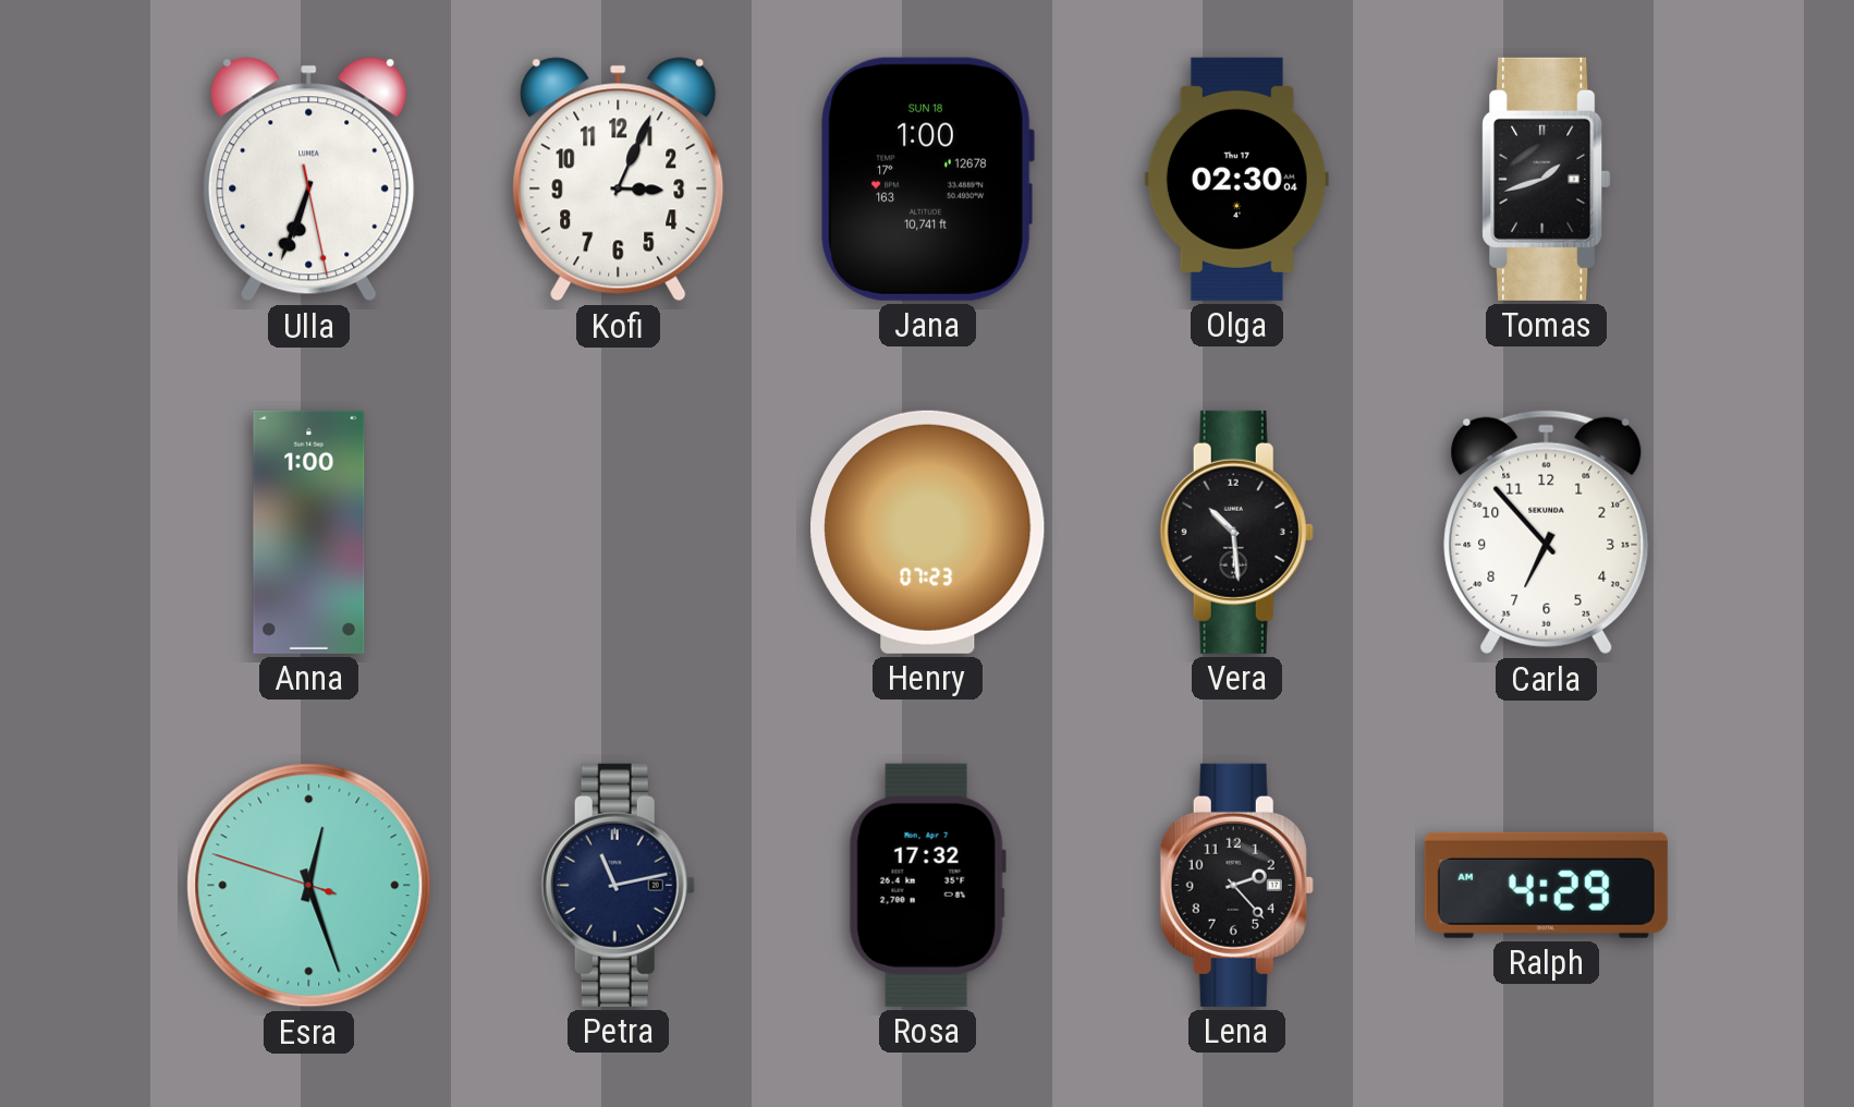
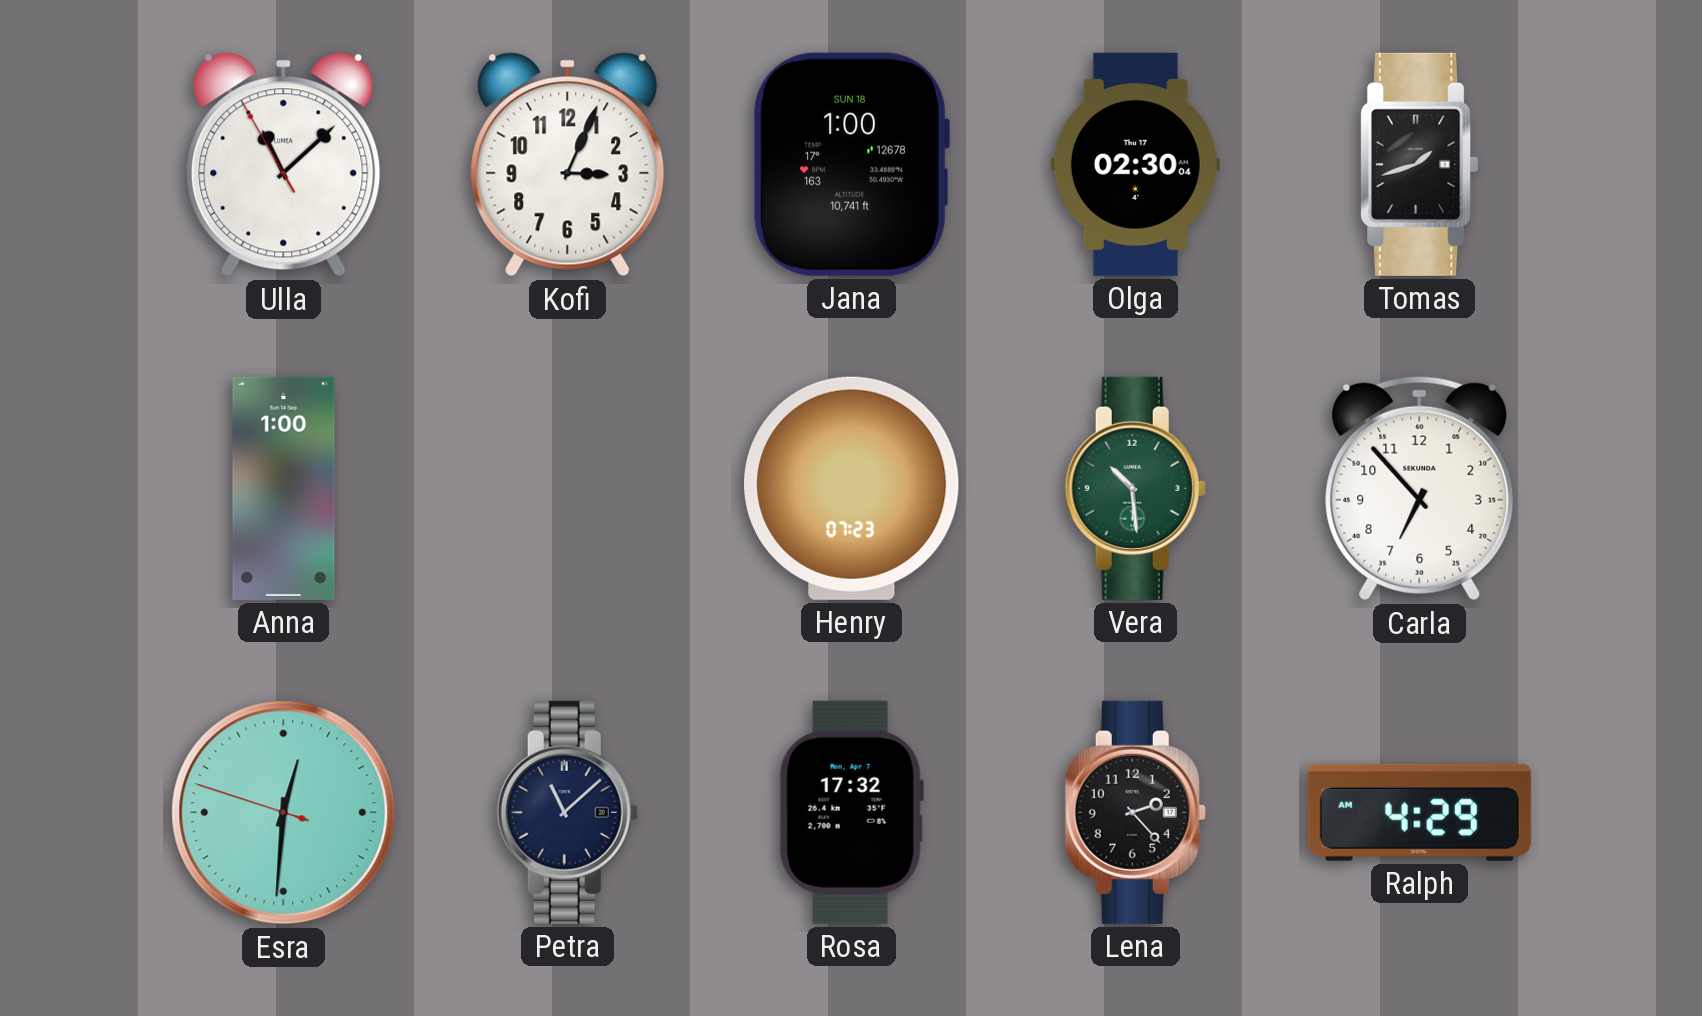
Ulla: 6:33 -> 11:07
Vera dial: black -> green
Esra: 12:26 -> 12:30
Petra: 11:13 -> 11:08
